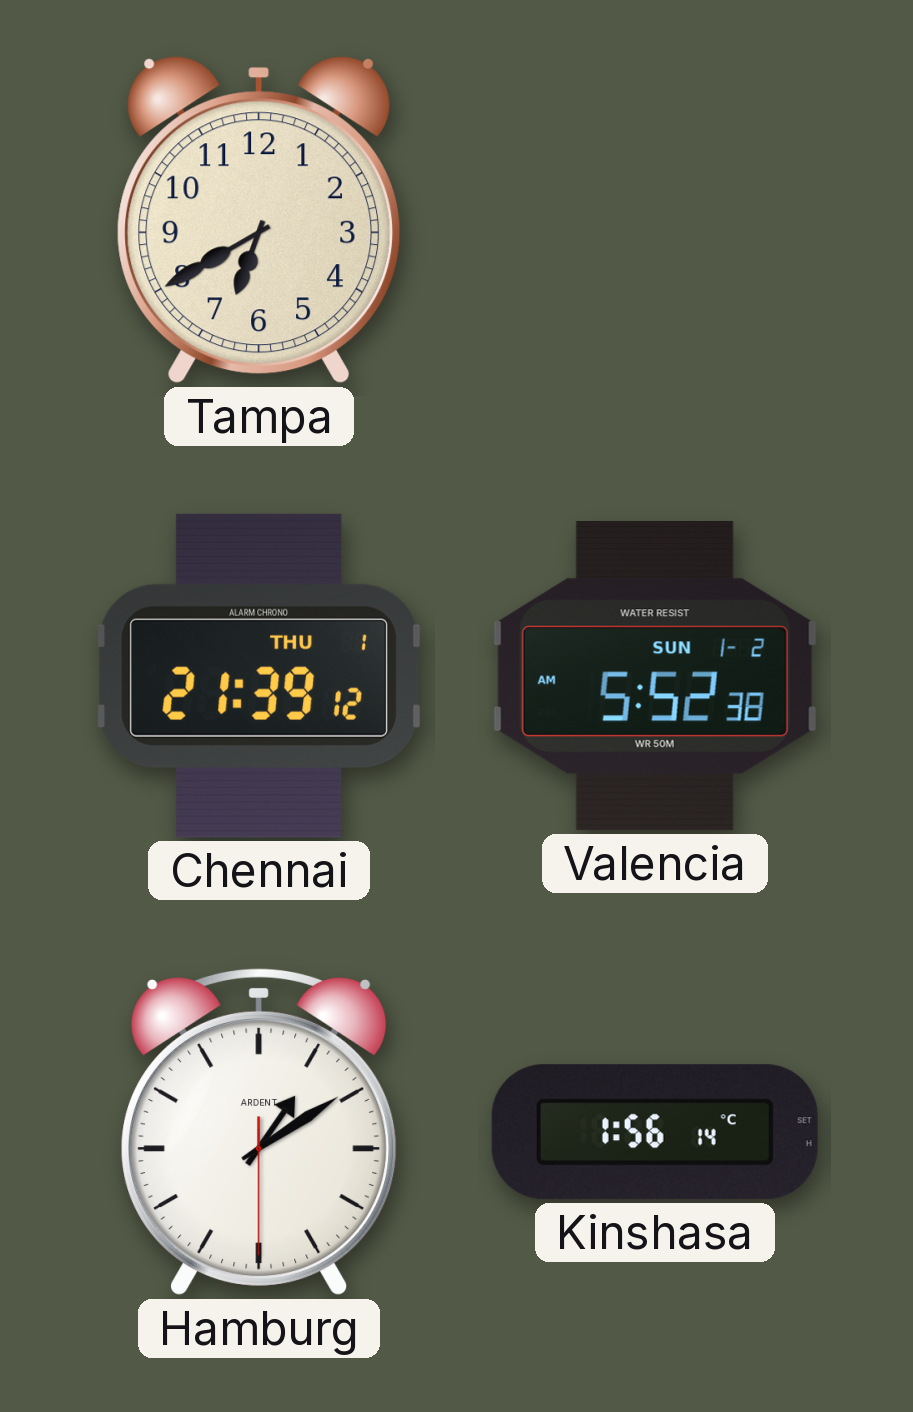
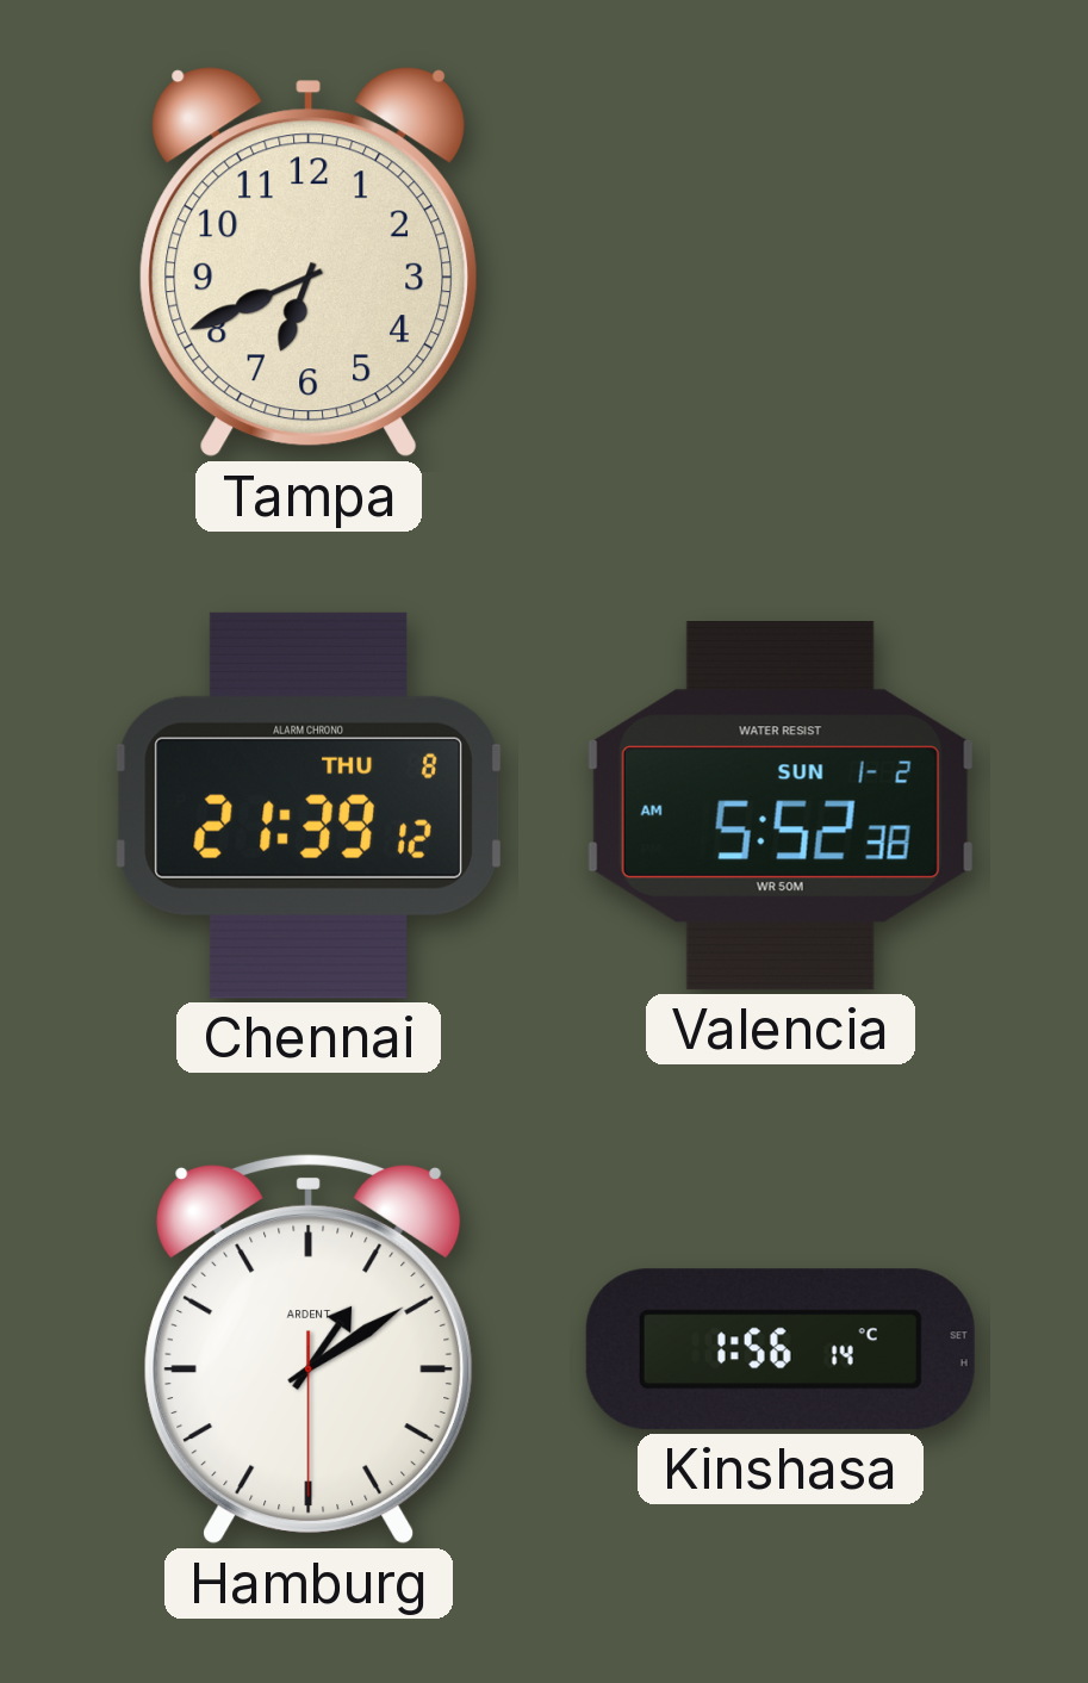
Tampa: 6:40 -> 6:41
Chennai date: THU 1 -> THU 8
